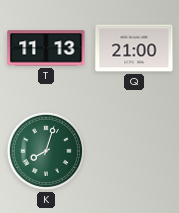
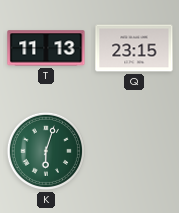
Q: 21:00 -> 23:15
K: 8:03 -> 6:03
